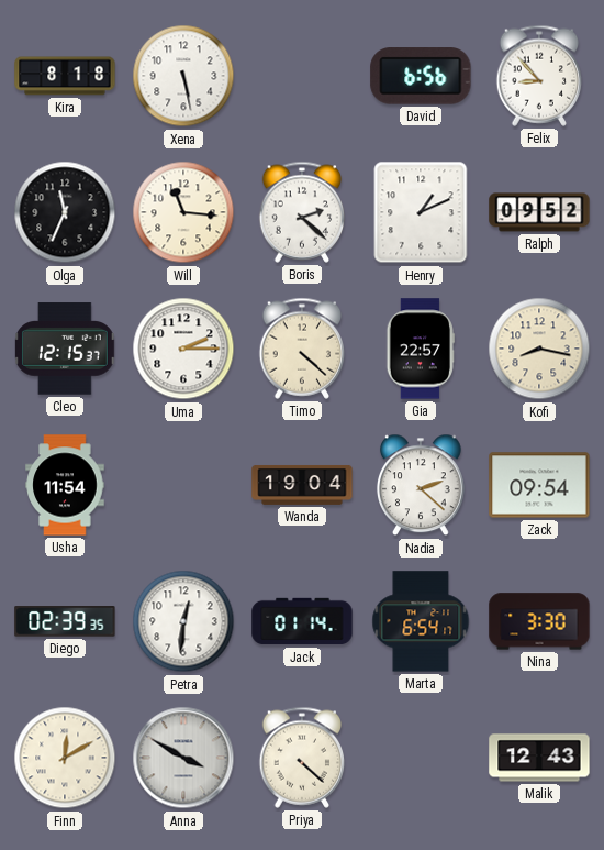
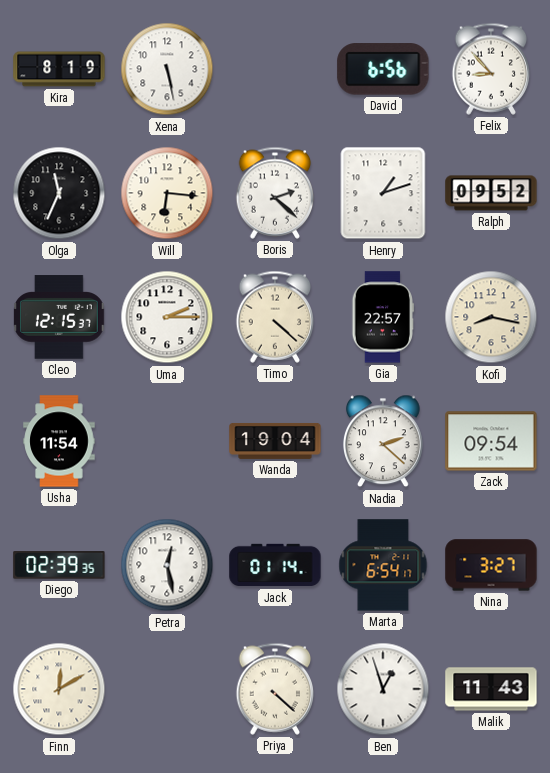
Kira: 8:18 -> 8:19
Will: 11:16 -> 6:16
Henry: 1:11 -> 1:12
Petra: 12:31 -> 12:28
Nina: 3:30 -> 3:27
Anna: 3:50 -> none
Ben: none -> 12:57
Malik: 12:43 -> 11:43
